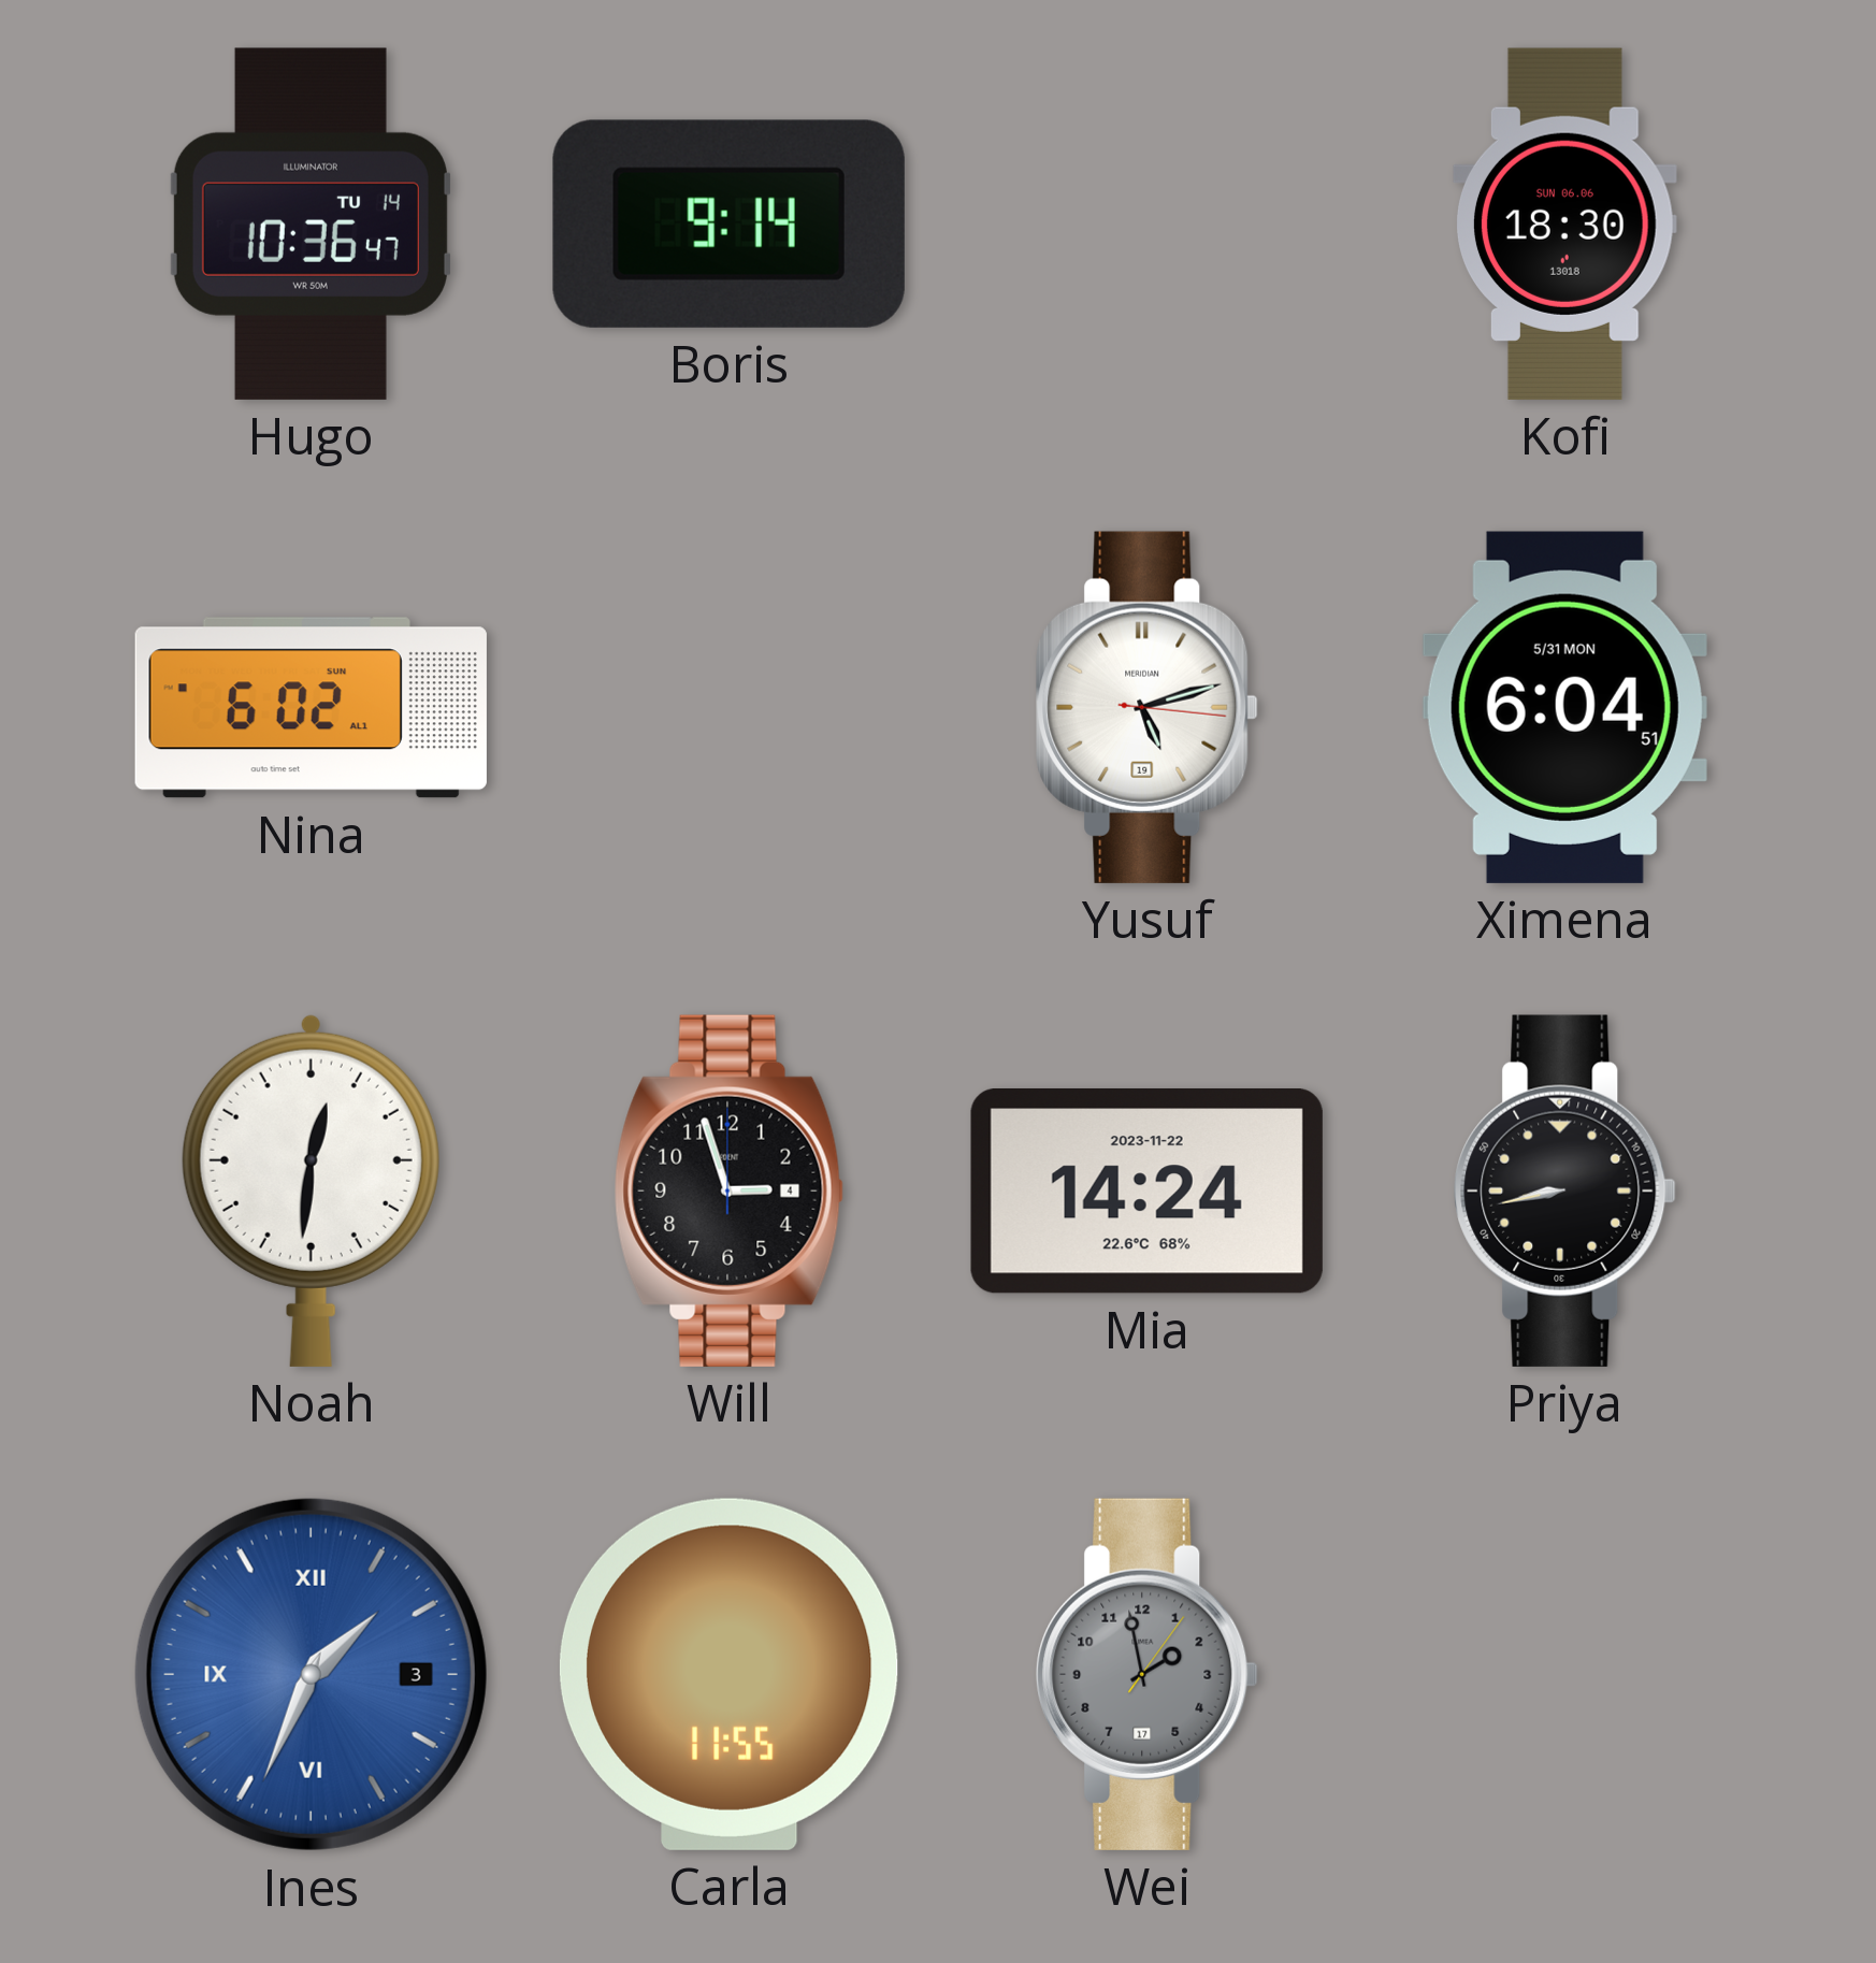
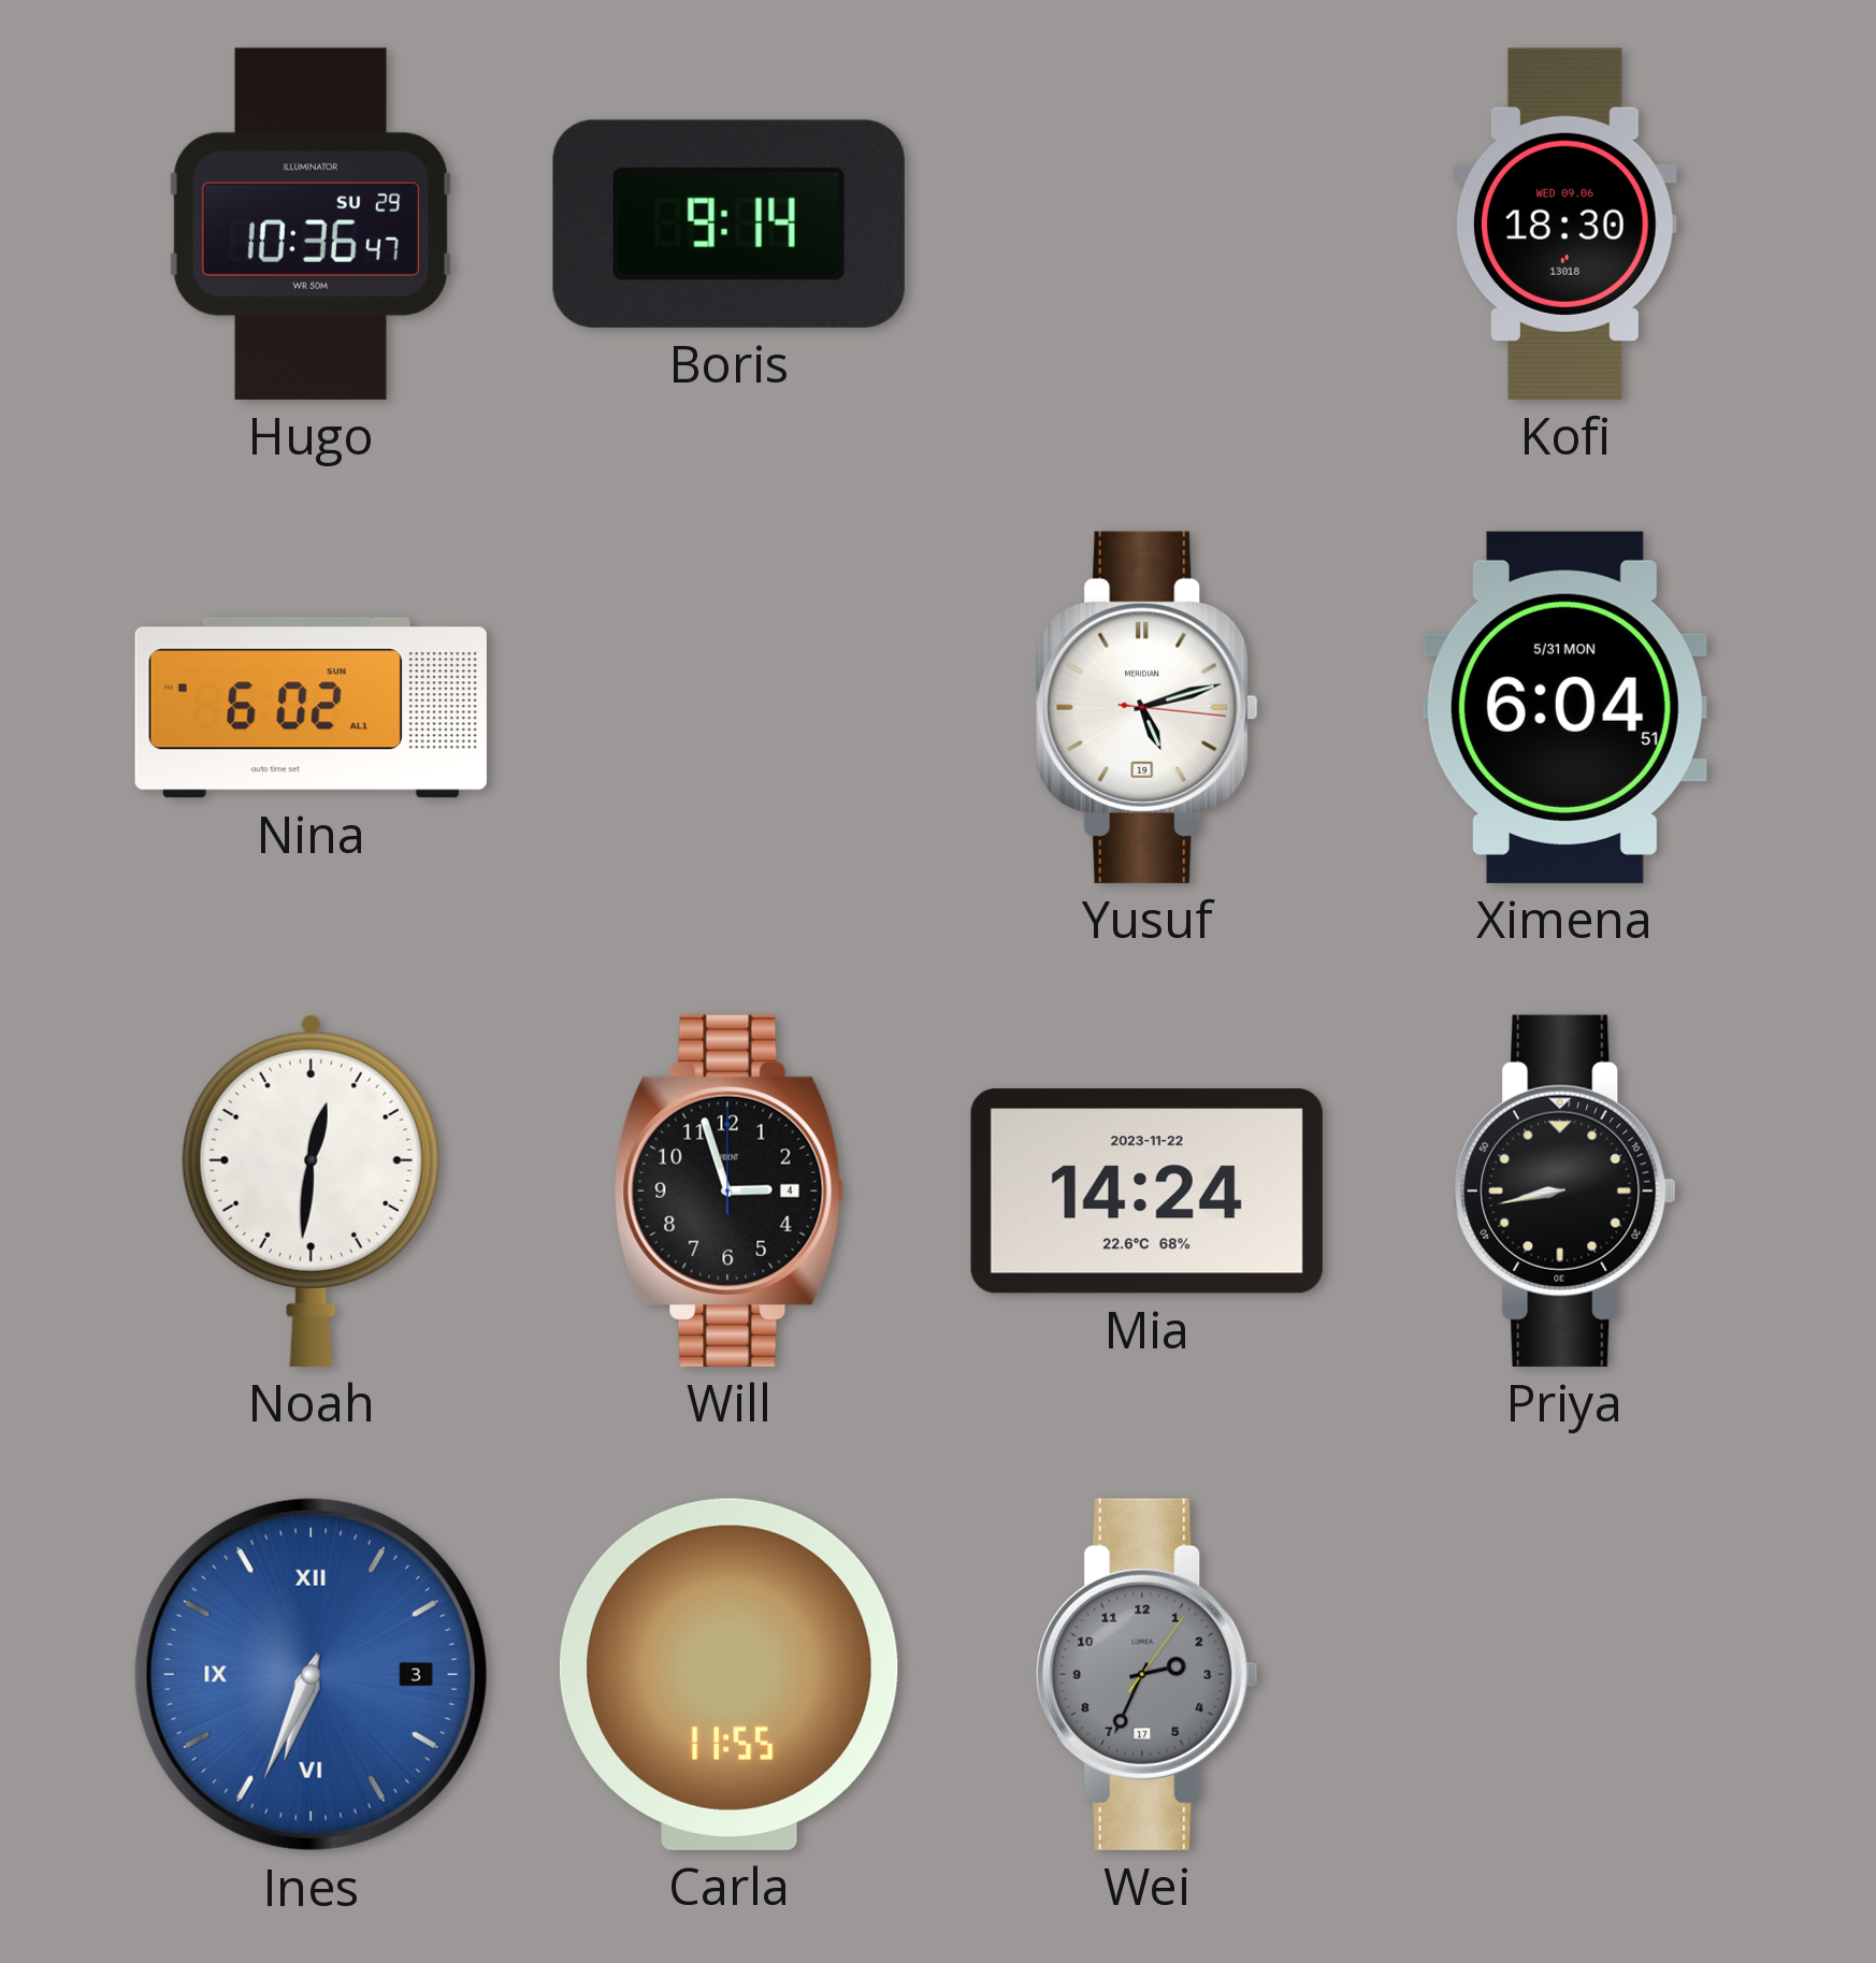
Hugo date: TU 14 -> SU 29
Kofi date: SUN 06.06 -> WED 09.06
Ines: 1:34 -> 6:34
Wei: 1:58 -> 2:34
